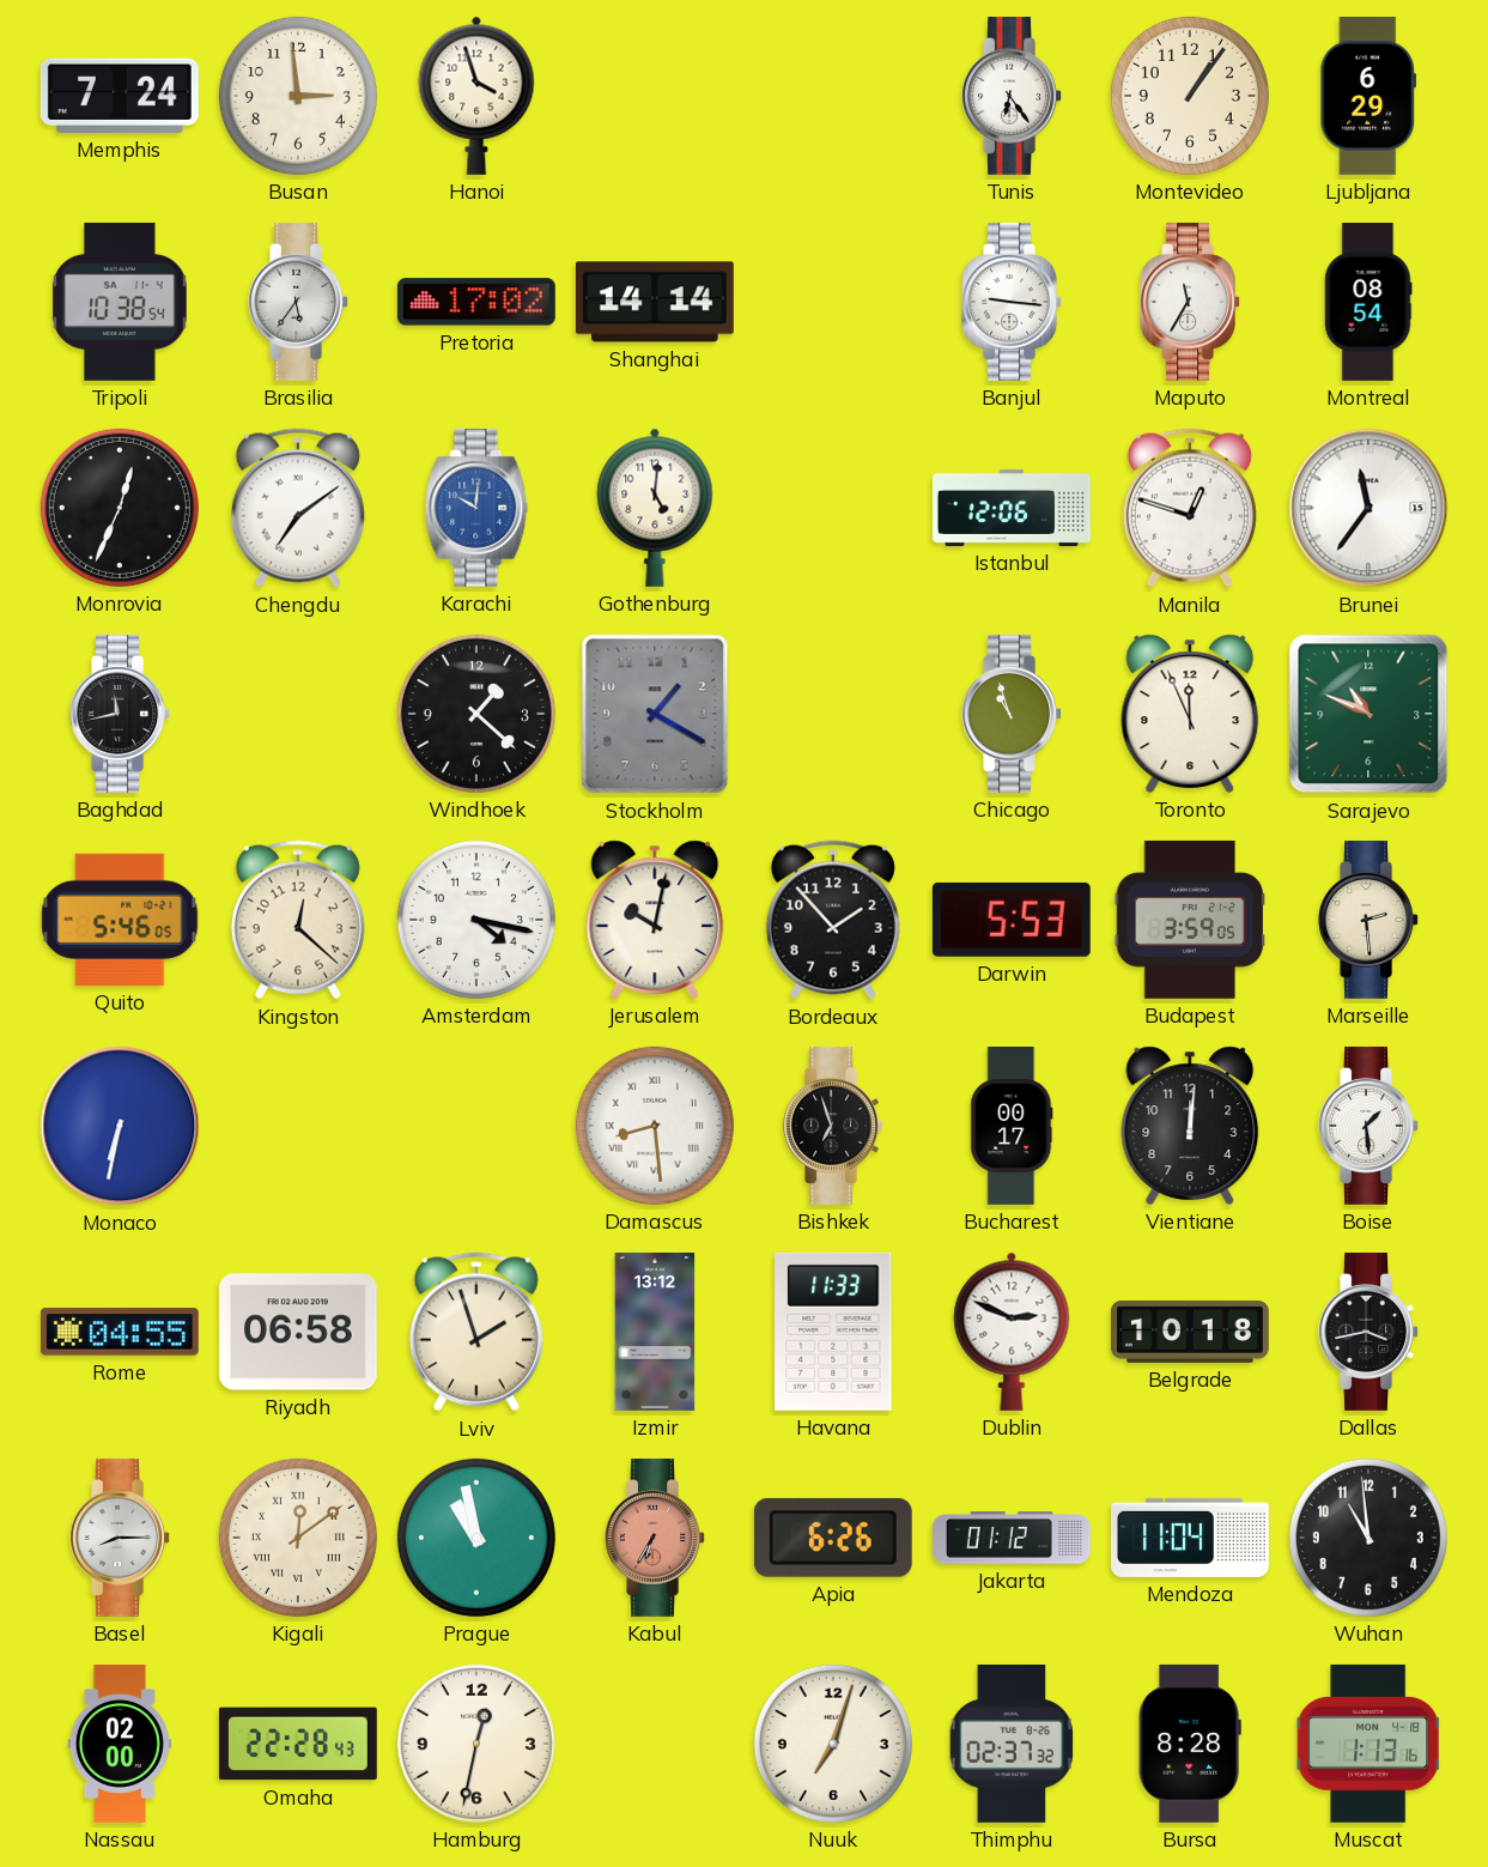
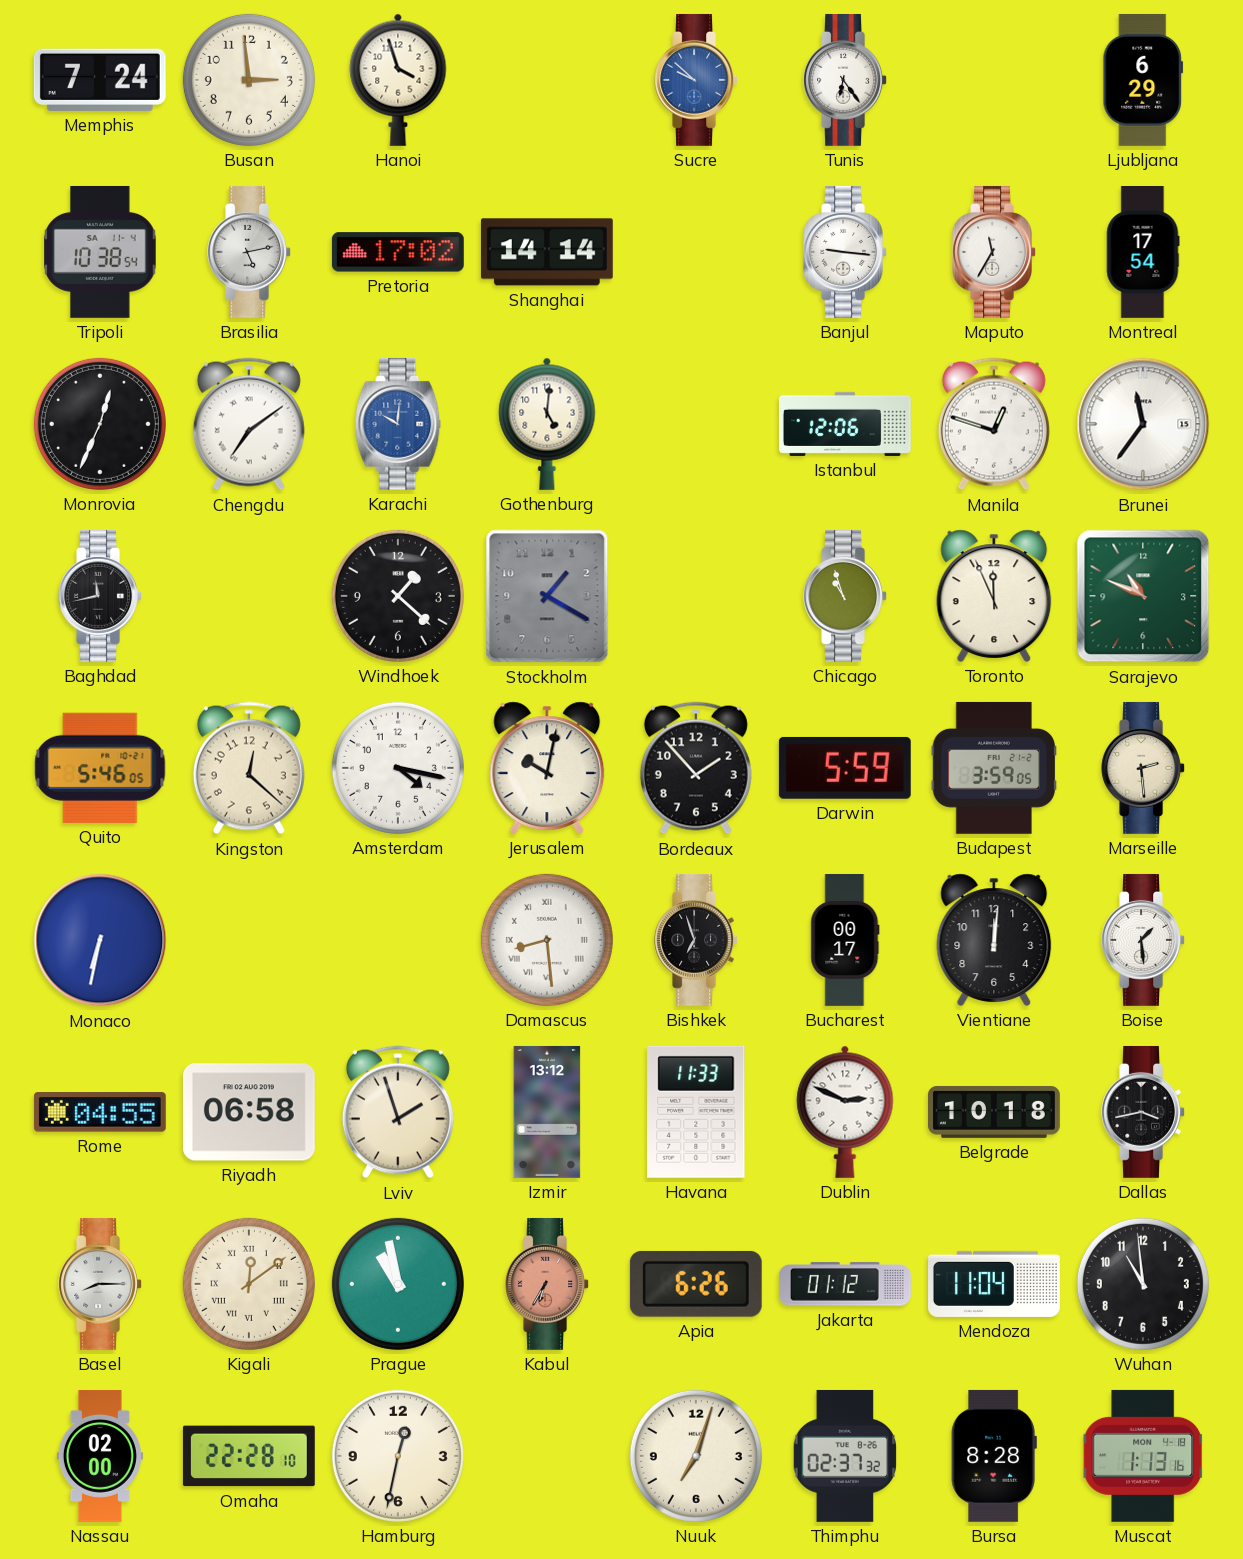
Sucre: none -> 9:52
Montevideo: 1:06 -> none
Brasilia: 5:36 -> 5:13
Montreal: 08:54 -> 17:54
Darwin: 5:53 -> 5:59
Omaha: 22:28:43 -> 22:28:10
